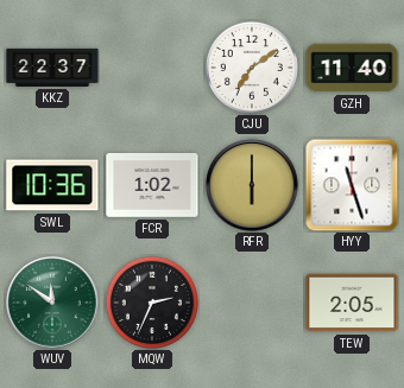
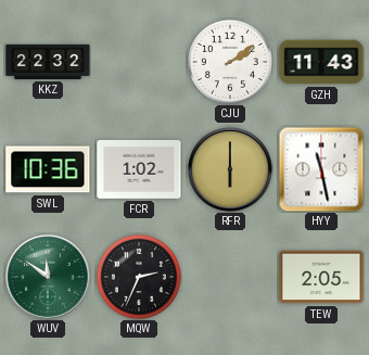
KKZ: 22:37 -> 22:32
CJU: 7:09 -> 2:09
GZH: 11:40 -> 11:43
HYY: 11:27 -> 11:28
